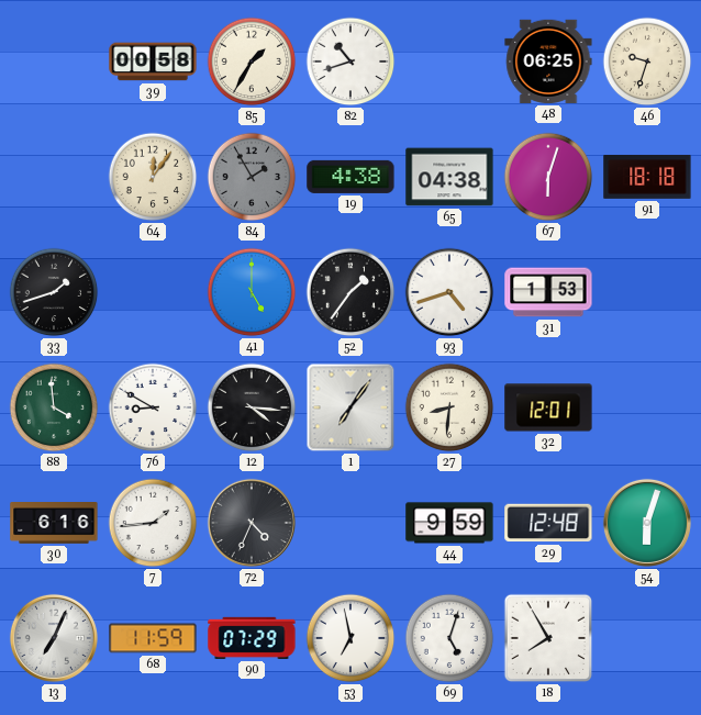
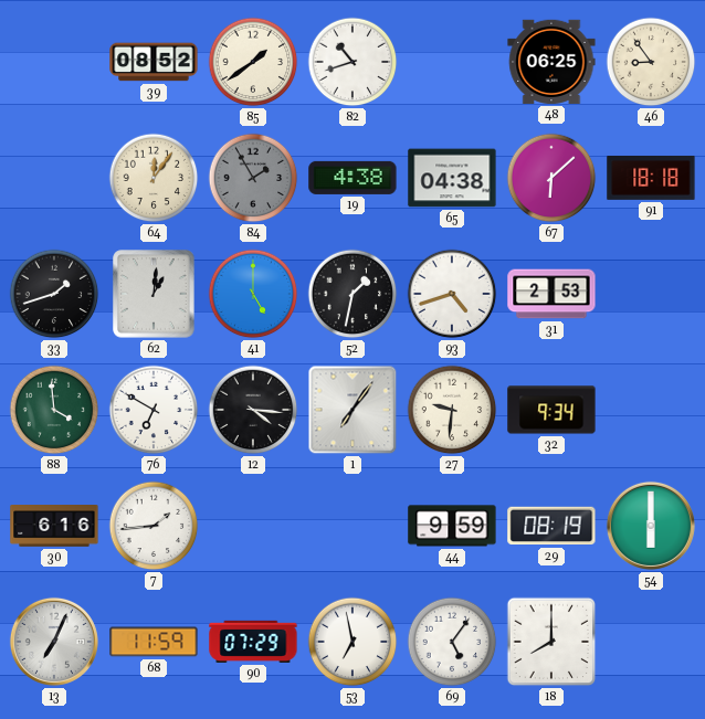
39: 00:58 -> 08:52
85: 1:35 -> 1:39
46: 9:33 -> 8:54
67: 6:03 -> 6:08
62: none -> 1:01
52: 1:36 -> 1:32
31: 1:53 -> 2:53
76: 8:50 -> 6:50
27: 8:31 -> 9:31
32: 12:01 -> 9:34
72: 4:34 -> none
29: 12:48 -> 08:19
54: 6:03 -> 6:00
69: 5:03 -> 5:06
18: 7:55 -> 8:00
